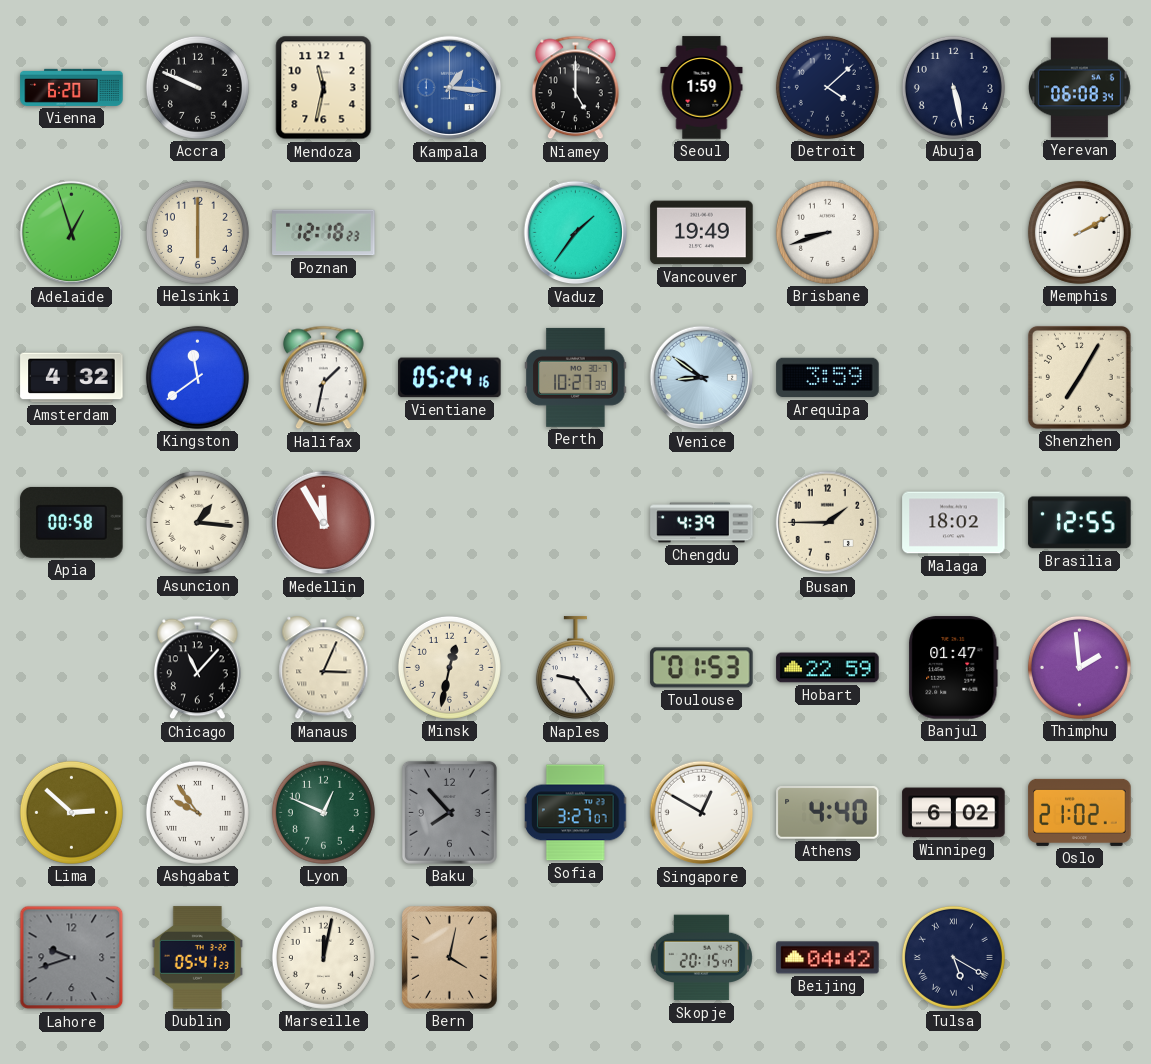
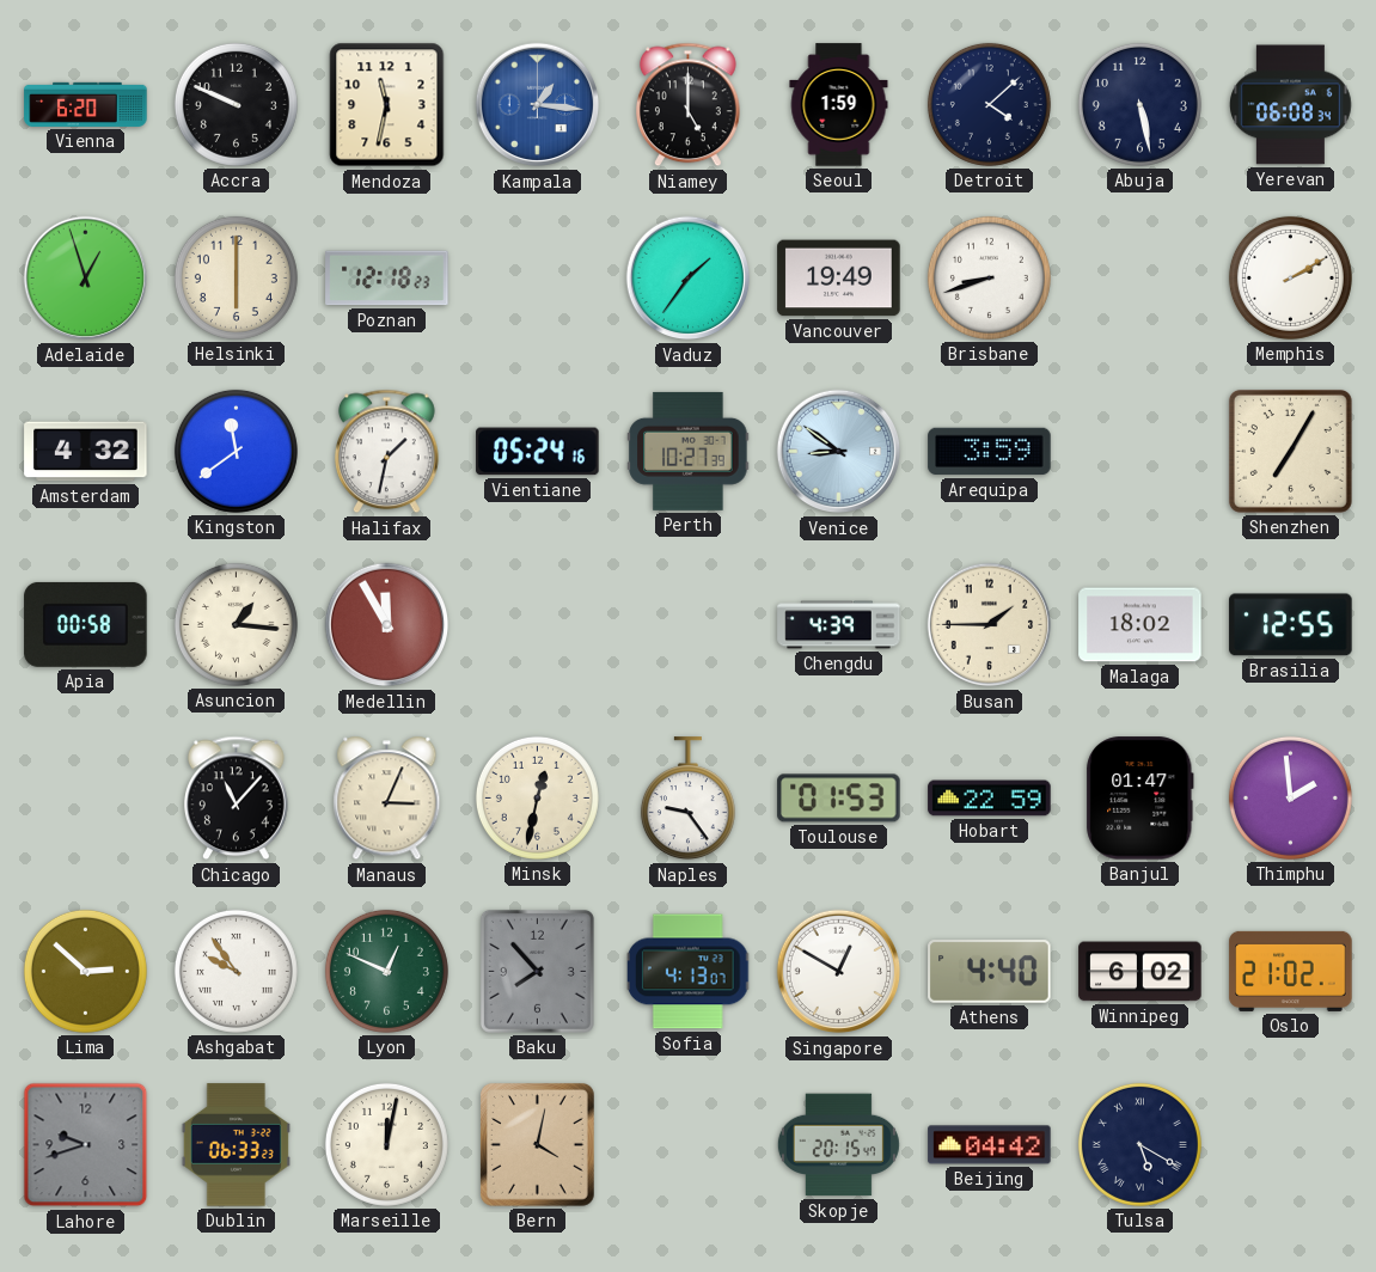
Sofia: 3:27 -> 4:13
Dublin: 05:41 -> 06:33
